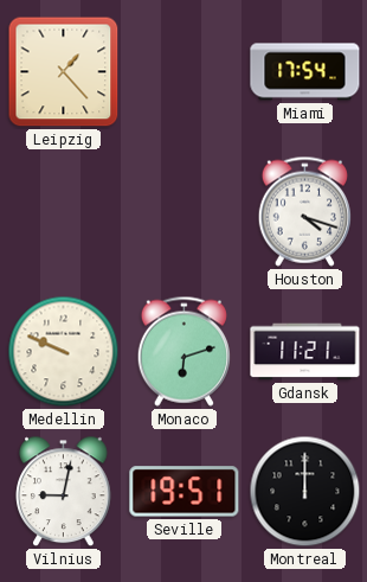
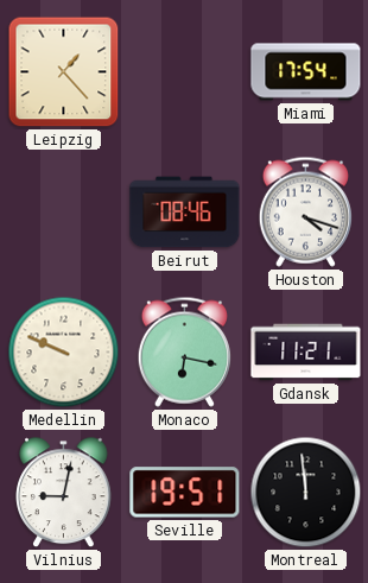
Beirut: none -> 08:46
Monaco: 6:12 -> 6:17
Montreal: 12:00 -> 11:59
